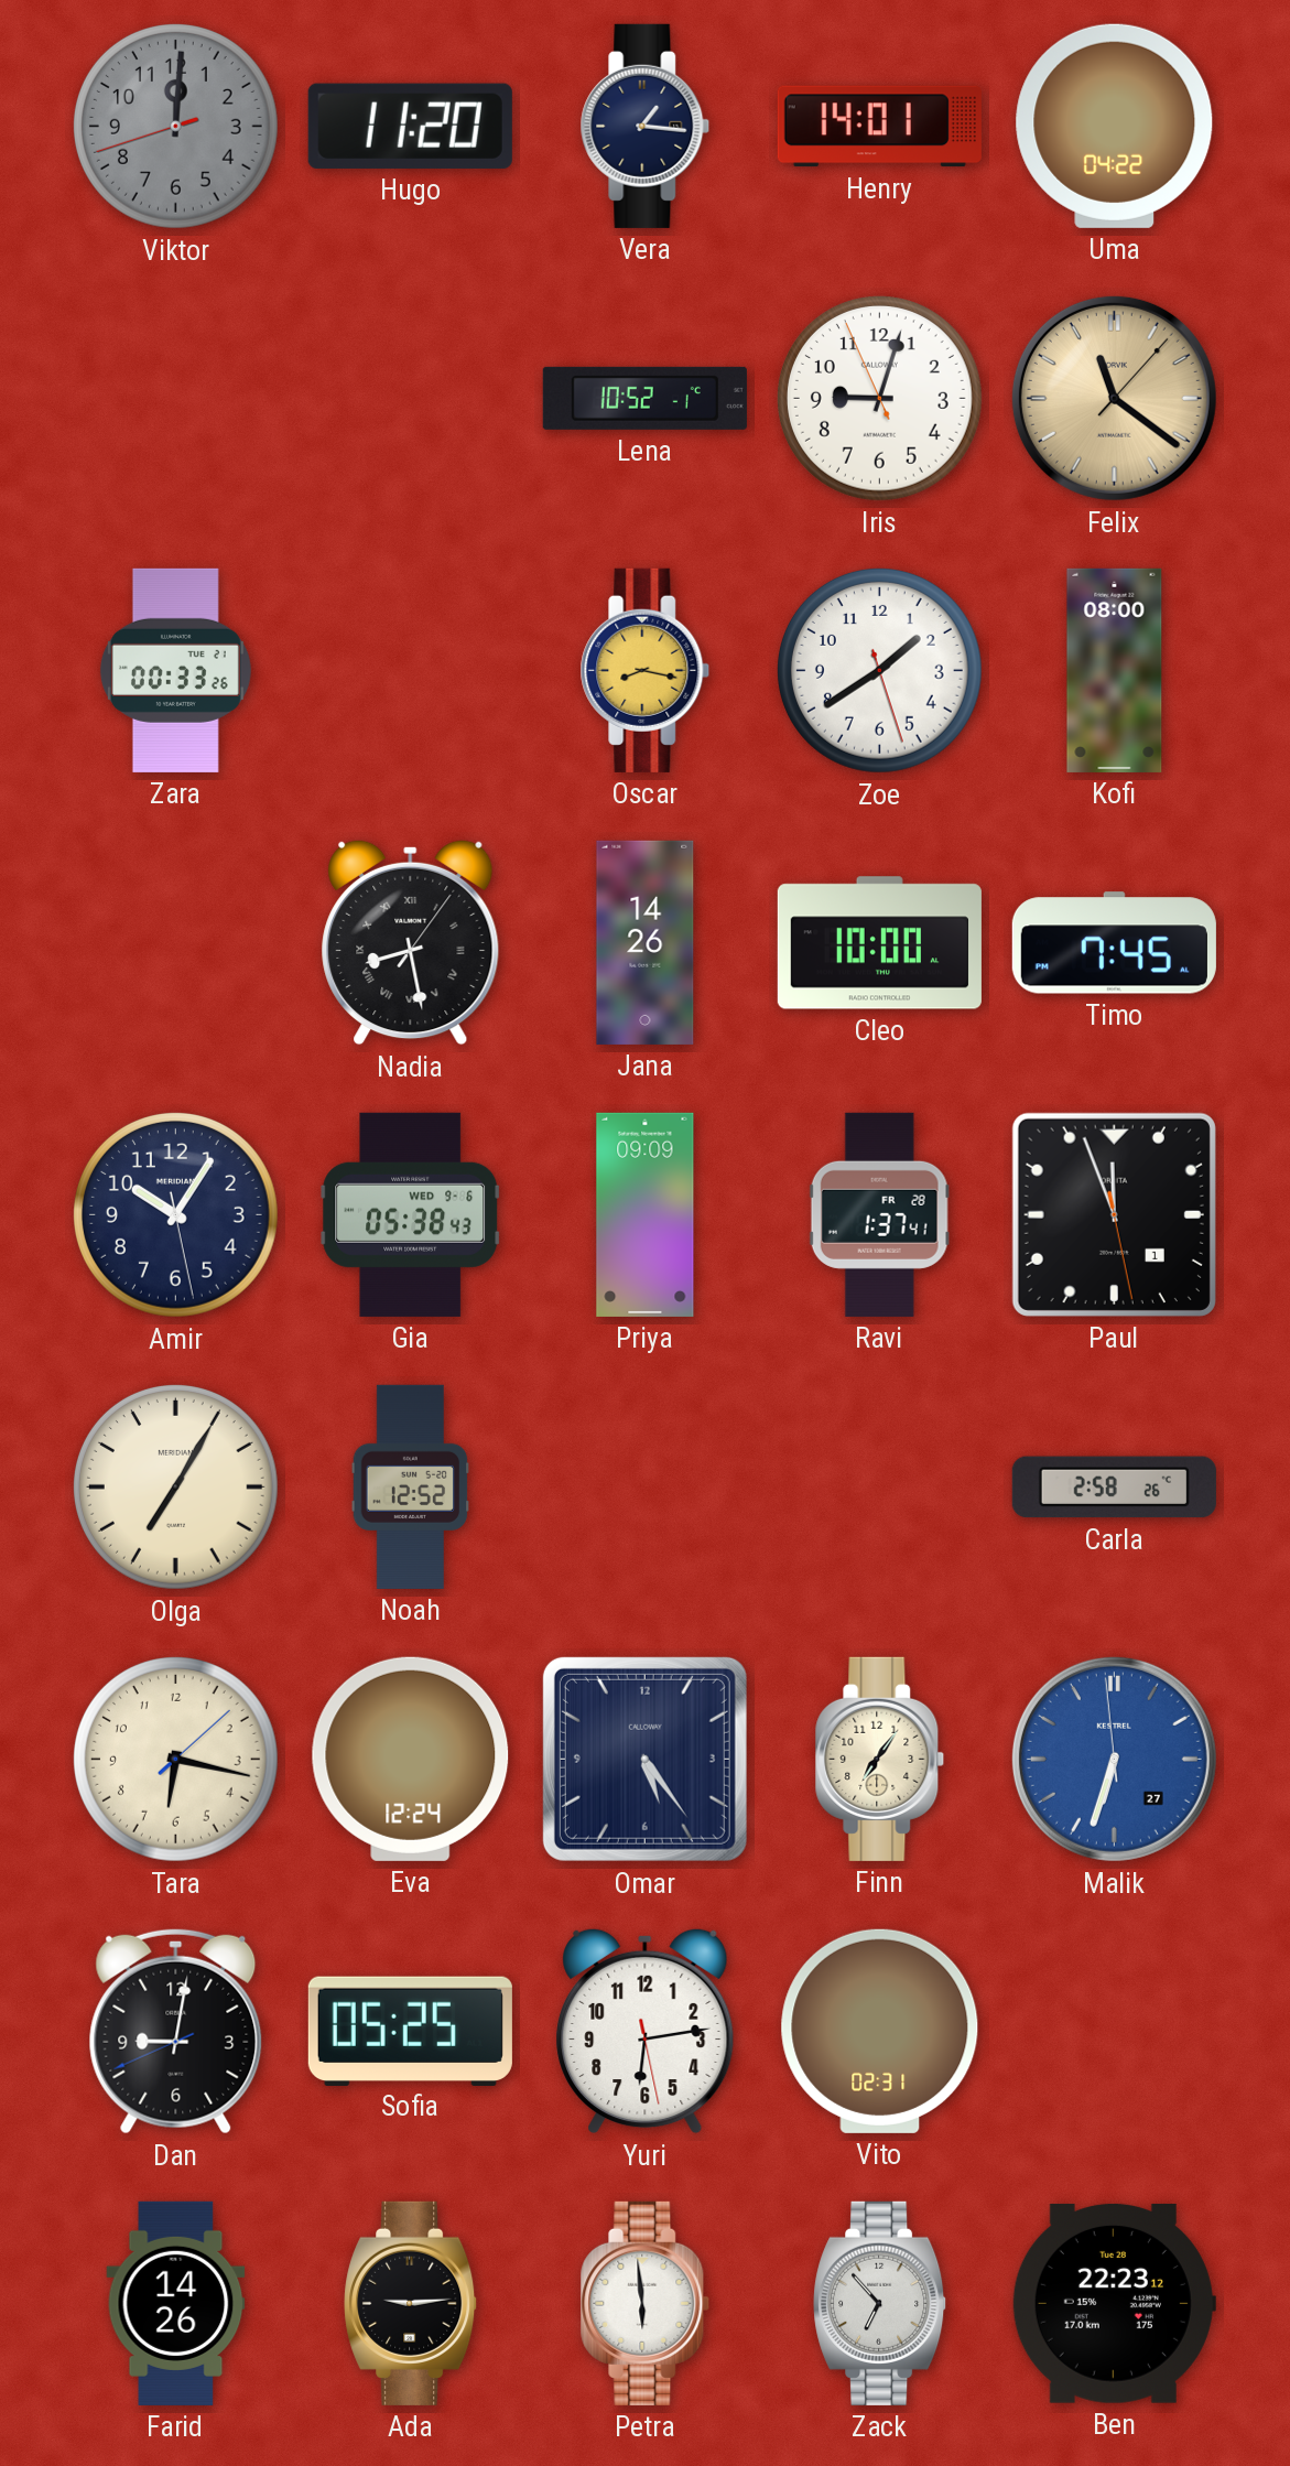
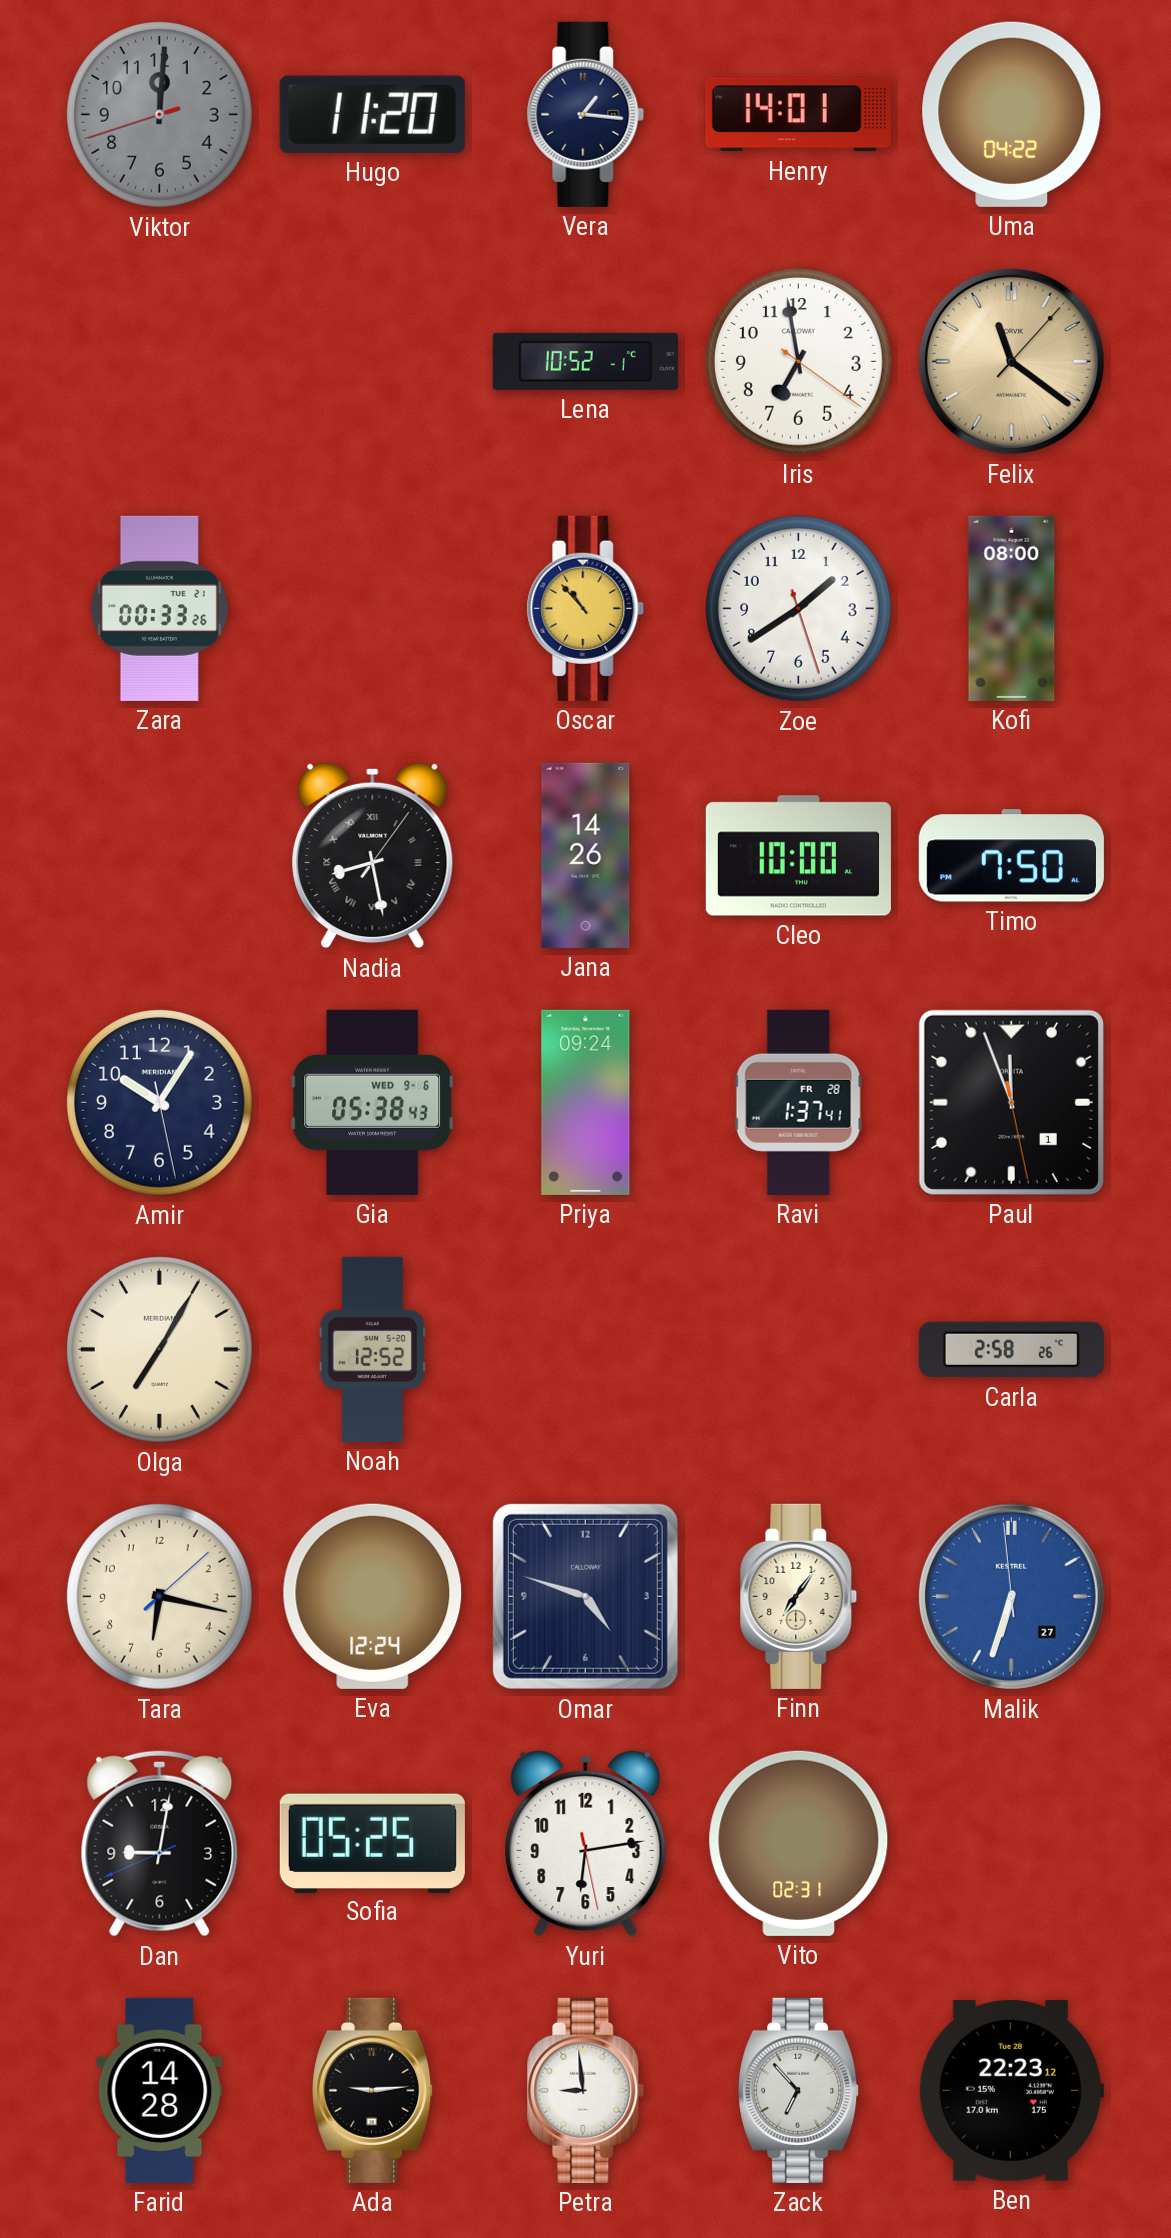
Iris: 9:02 -> 6:58
Oscar: 8:17 -> 10:53
Timo: 7:45 -> 7:50
Priya: 09:09 -> 09:24
Omar: 5:24 -> 4:48
Farid: 14:26 -> 14:28
Petra: 5:59 -> 8:59
